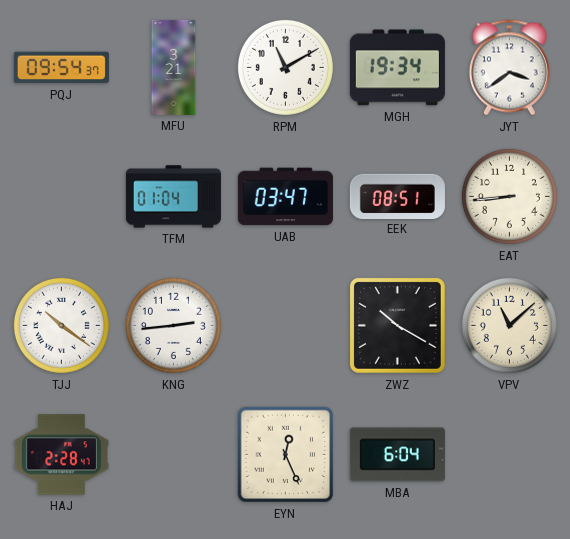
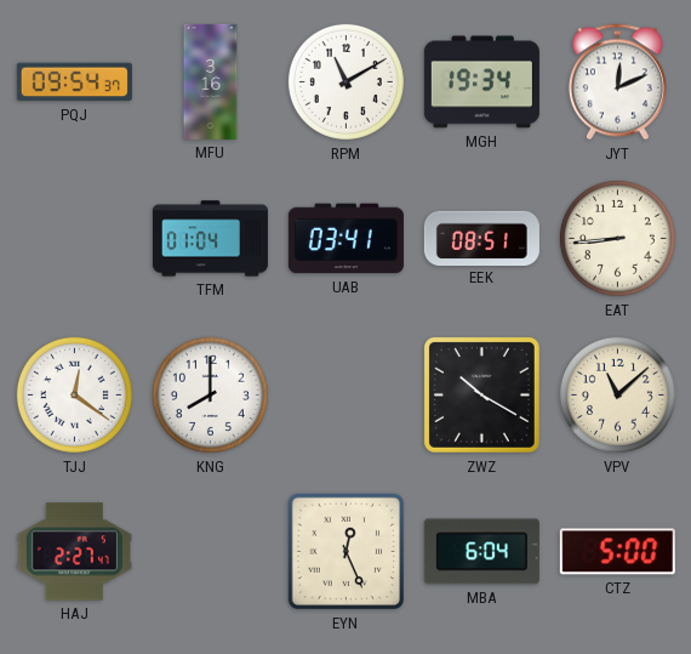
MFU: 3:21 -> 3:16
JYT: 3:39 -> 12:11
UAB: 03:47 -> 03:41
TJJ: 10:21 -> 12:21
KNG: 2:44 -> 8:00
HAJ: 2:28 -> 2:27
CTZ: none -> 5:00
